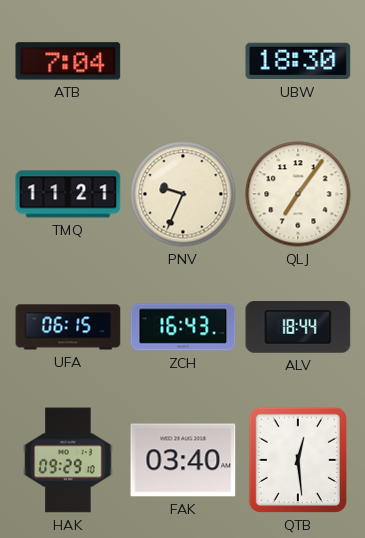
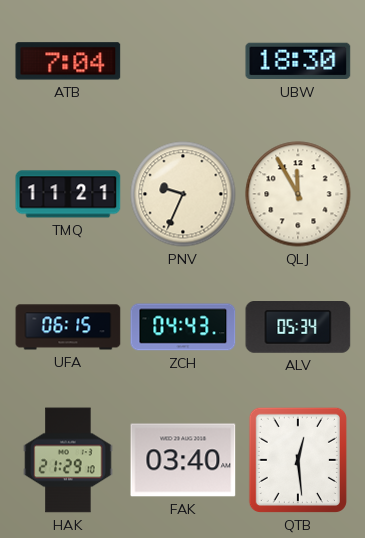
QLJ: 7:06 -> 11:55
ZCH: 16:43 -> 04:43
ALV: 18:44 -> 05:34
HAK: 09:29 -> 21:29
